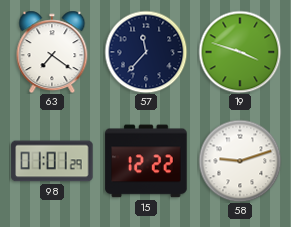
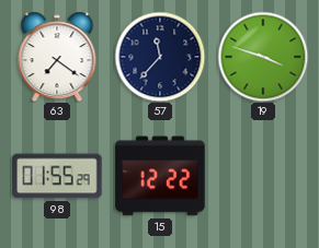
98: 01:01 -> 01:55
58: 9:12 -> none
